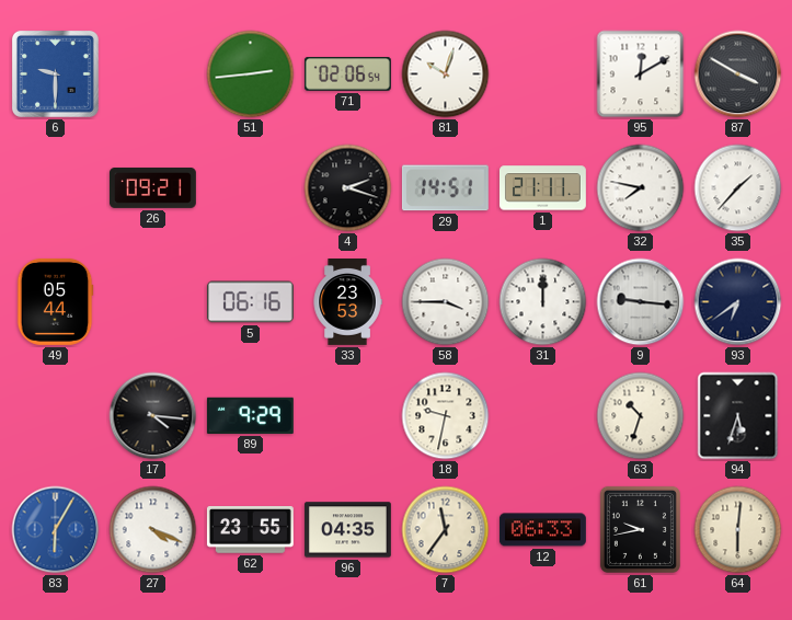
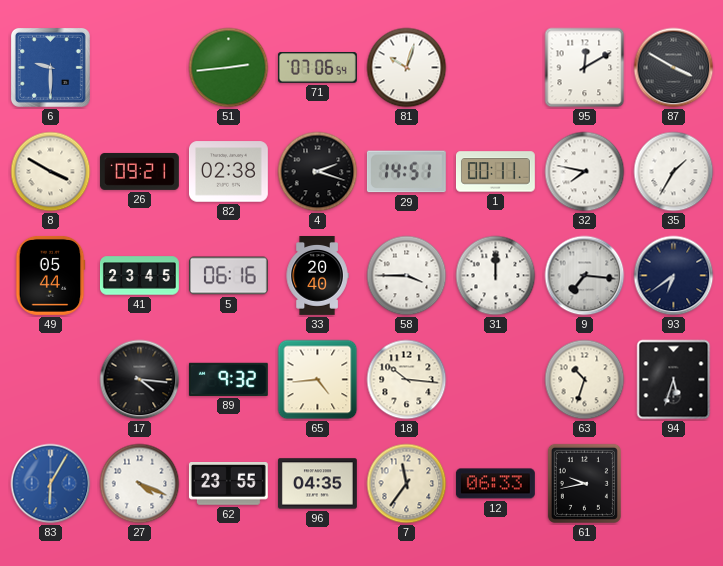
71: 02:06 -> 07:06
8: none -> 3:50
82: none -> 02:38
1: 21:11 -> 00:11
35: 1:37 -> 1:35
41: none -> 23:45
33: 23:53 -> 20:40
9: 9:16 -> 7:16
89: 9:29 -> 9:32
65: none -> 4:44
18: 9:32 -> 10:16
64: 6:01 -> none
